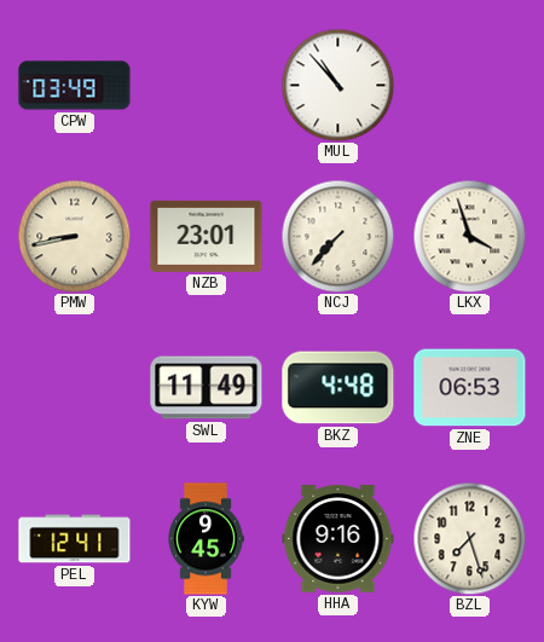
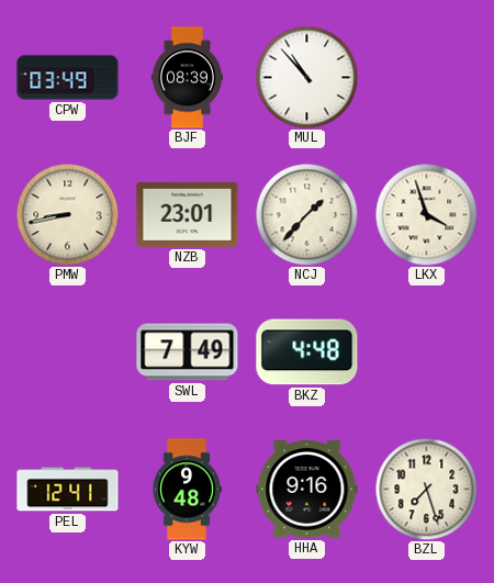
BJF: none -> 08:39
NCJ: 7:37 -> 1:37
SWL: 11:49 -> 7:49
ZNE: 06:53 -> none
KYW: 9:45 -> 9:48
